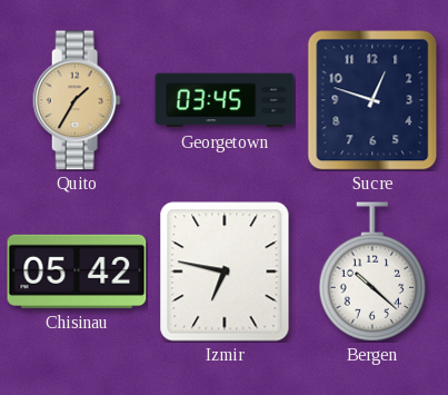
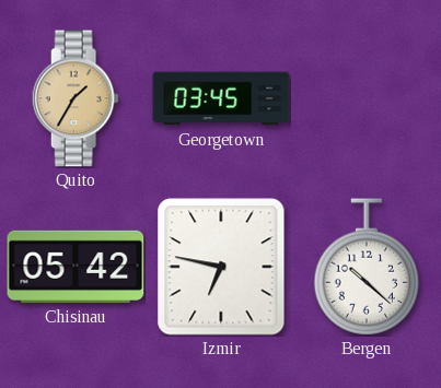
Sucre: 12:48 -> none
